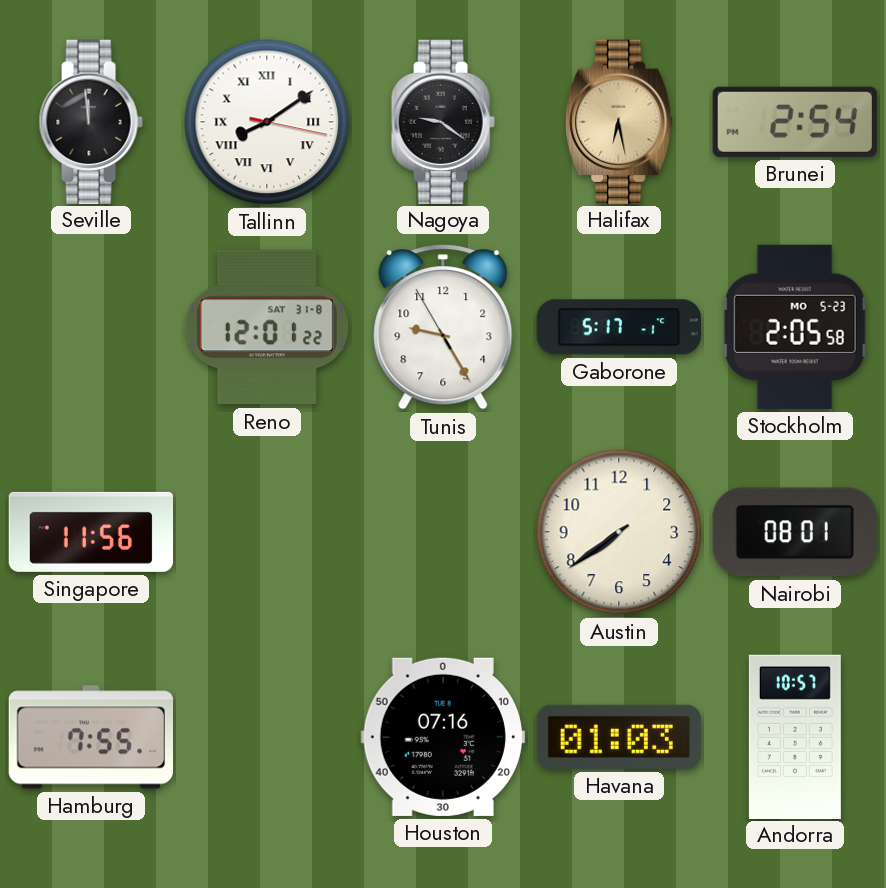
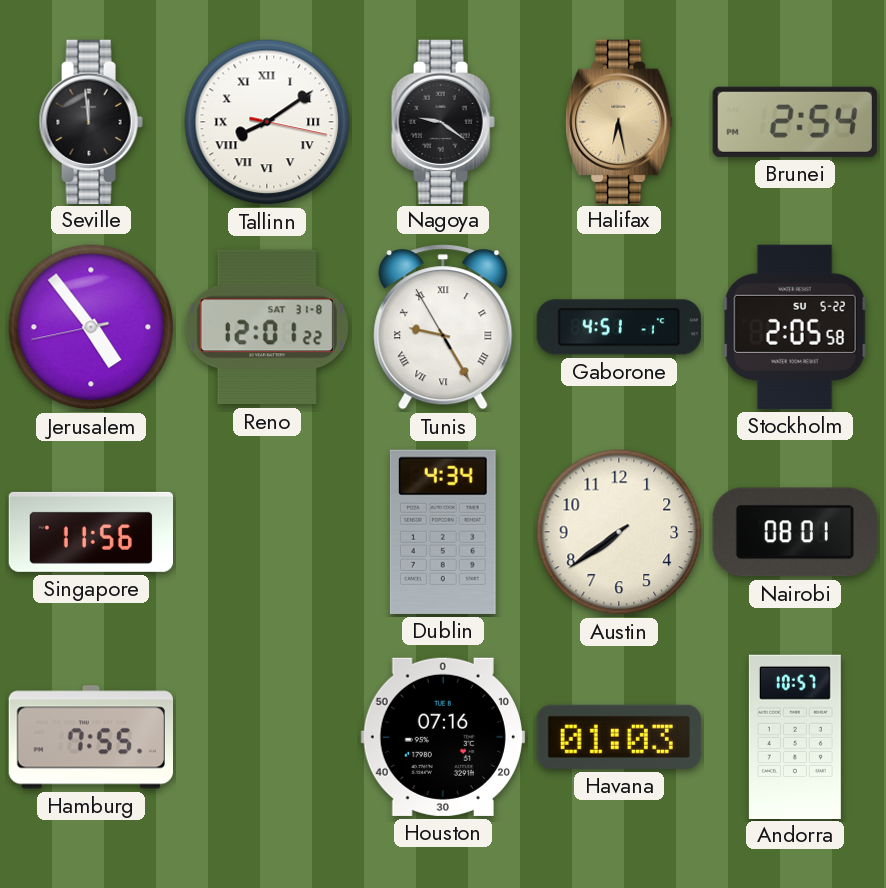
Jerusalem: none -> 4:53
Tunis numerals: Arabic -> Roman
Gaborone: 5:17 -> 4:51
Stockholm date: MO 5-23 -> SU 5-22
Dublin: none -> 4:34
